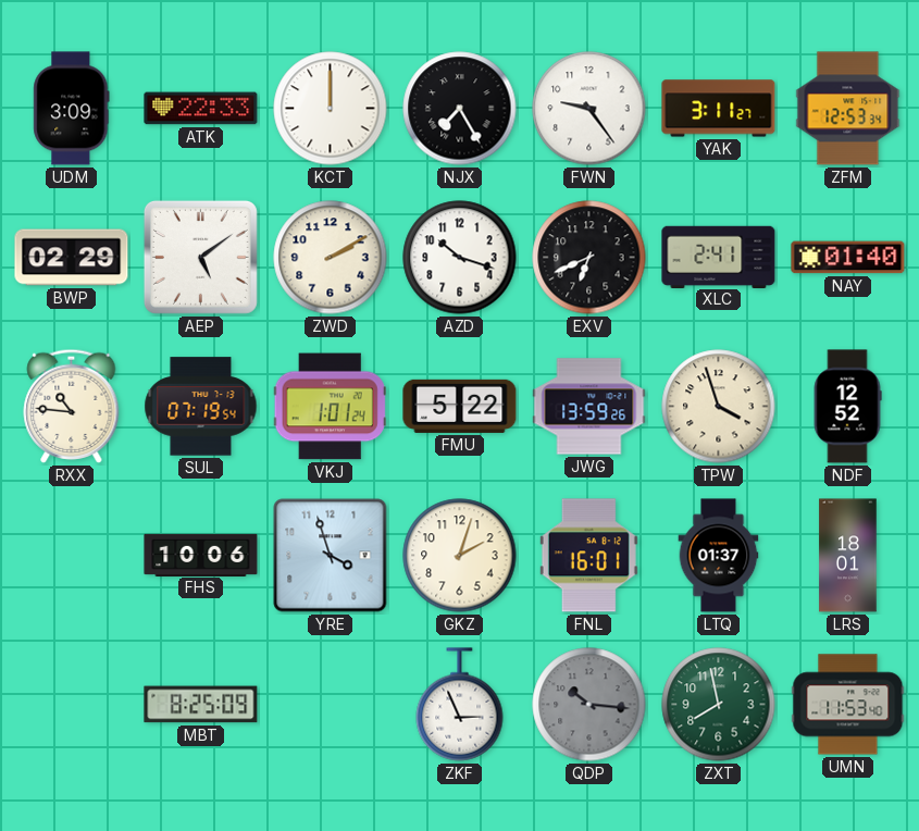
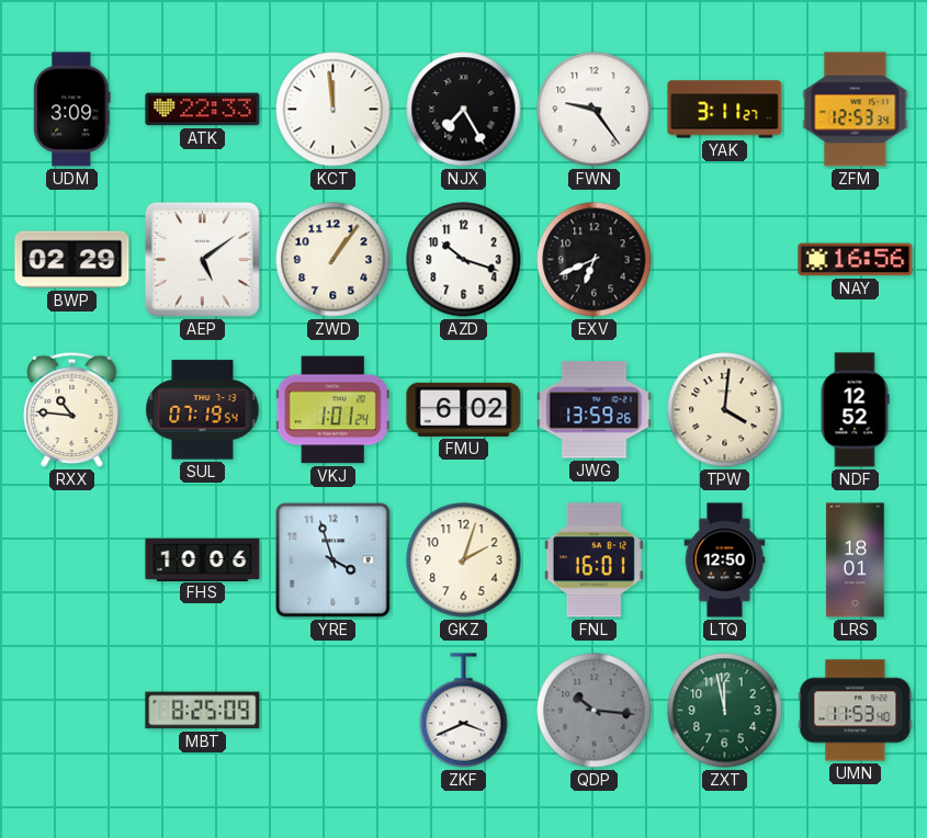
KCT: 12:00 -> 11:59
ZWD: 2:10 -> 1:06
XLC: 2:41 -> none
NAY: 01:40 -> 16:56
FMU: 5:22 -> 6:02
TPW: 3:57 -> 4:01
LTQ: 01:37 -> 12:50
ZKF: 2:56 -> 3:41
ZXT: 7:58 -> 11:58
